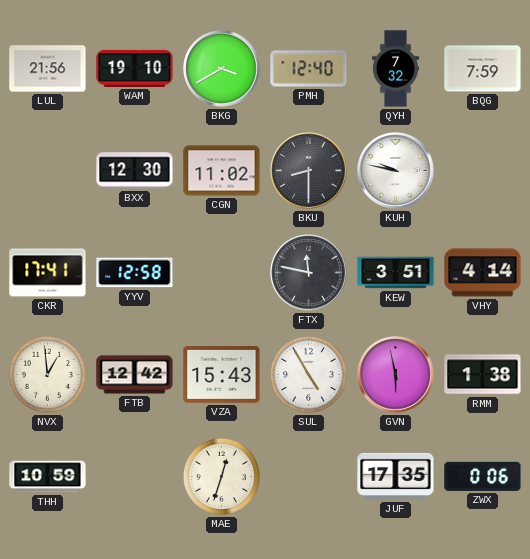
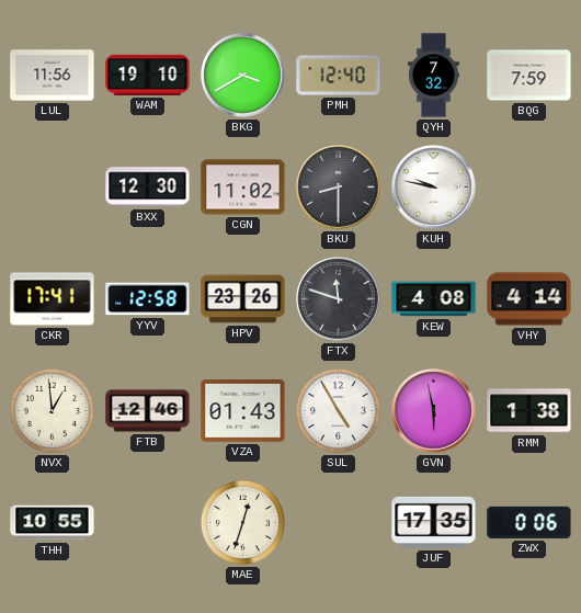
LUL: 21:56 -> 11:56
HPV: none -> 23:26
FTX: 11:47 -> 11:48
KEW: 3:51 -> 4:08
FTB: 12:42 -> 12:46
VZA: 15:43 -> 01:43
THH: 10:59 -> 10:55
